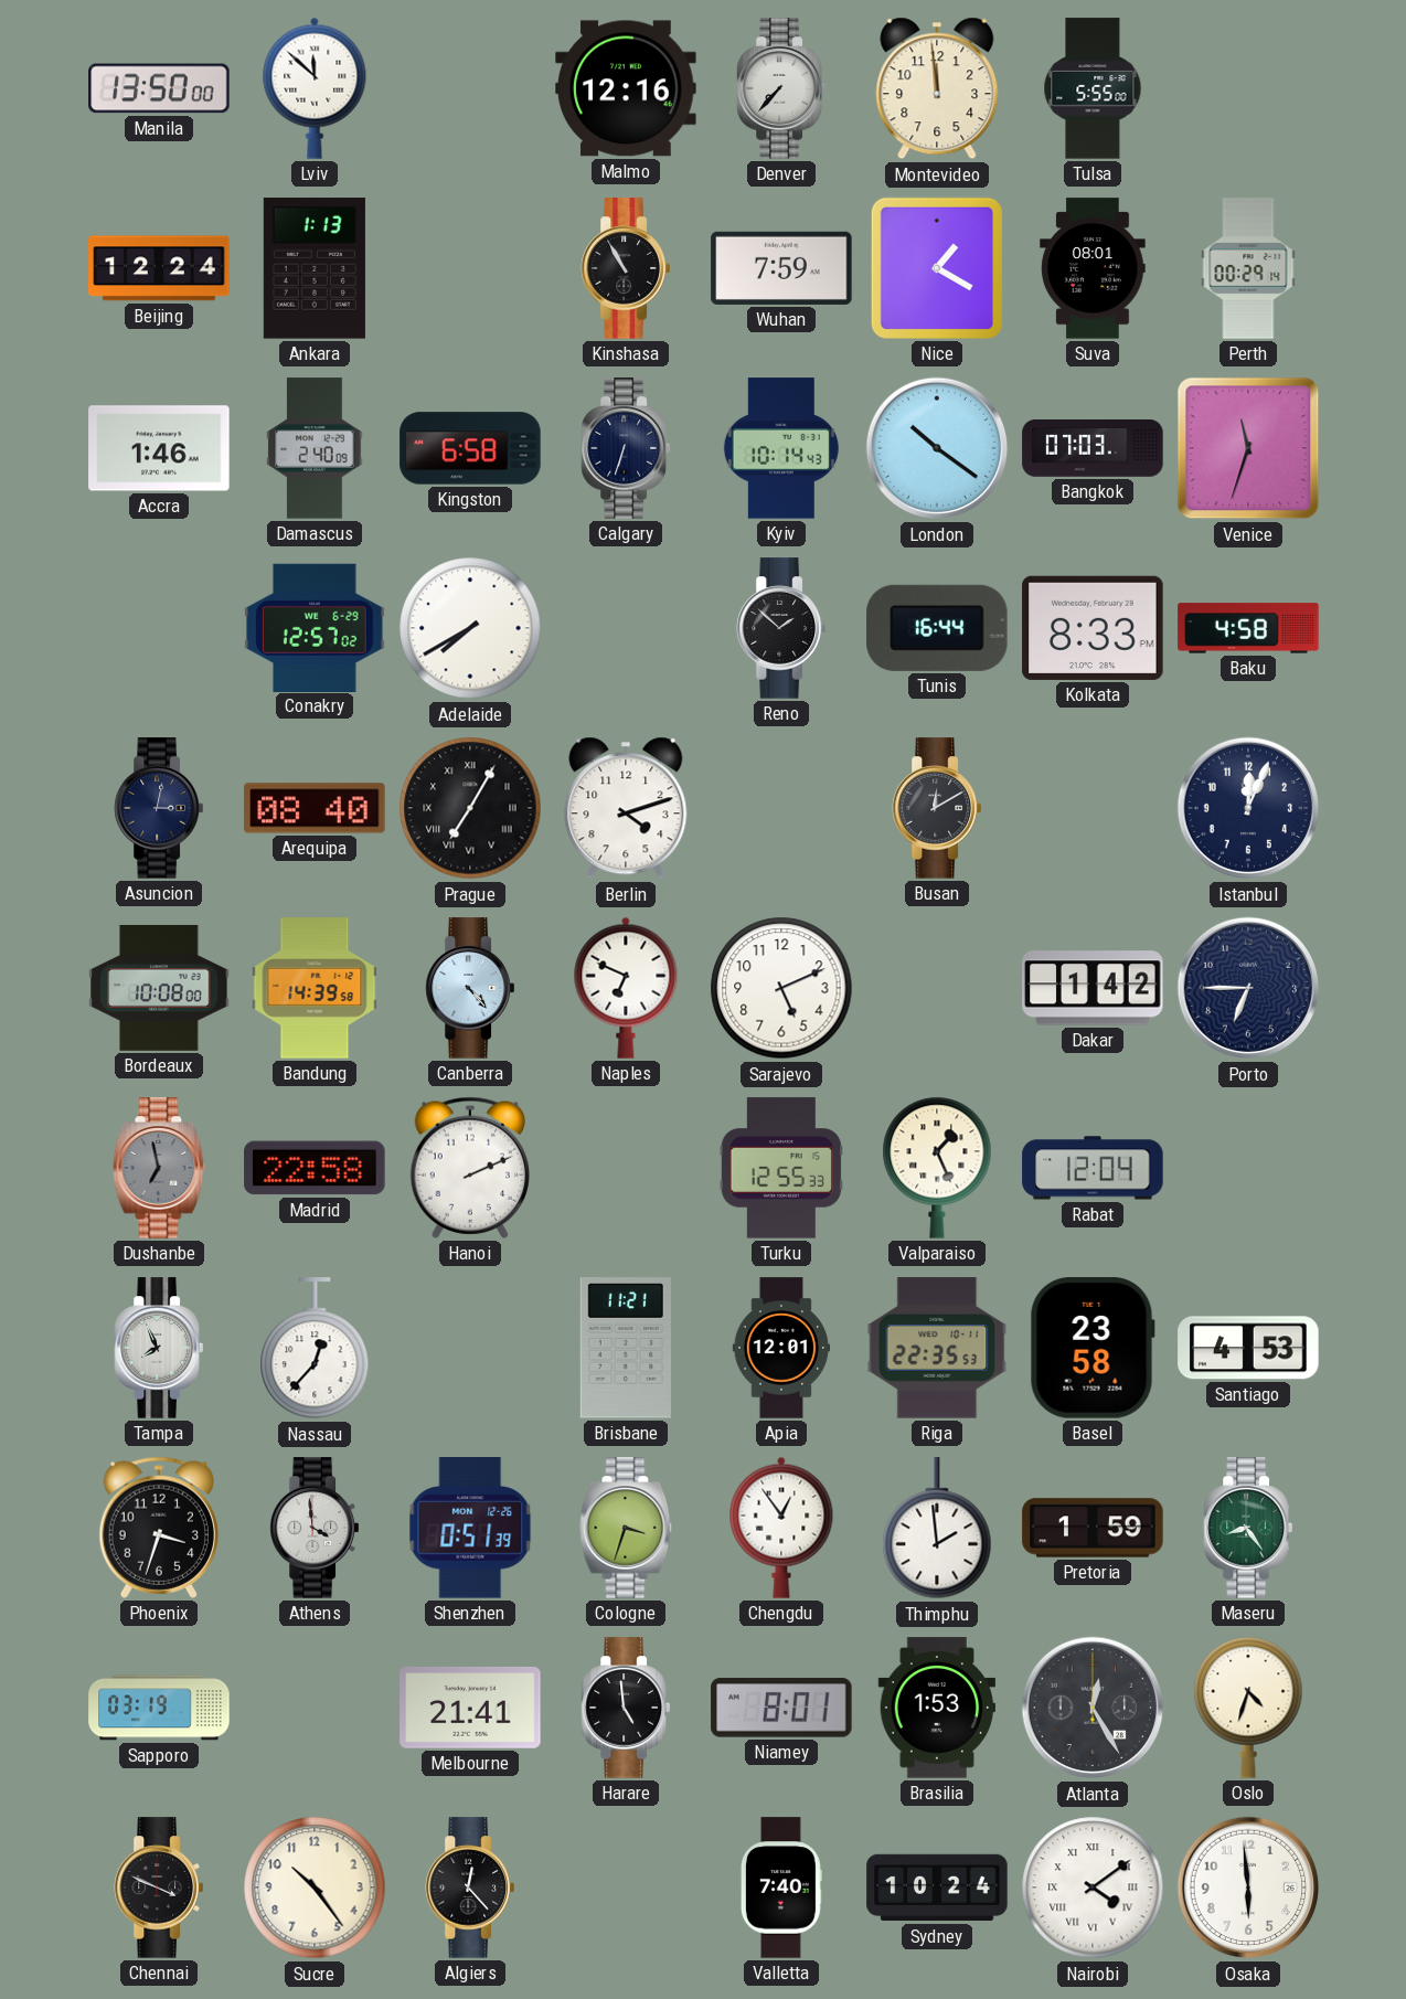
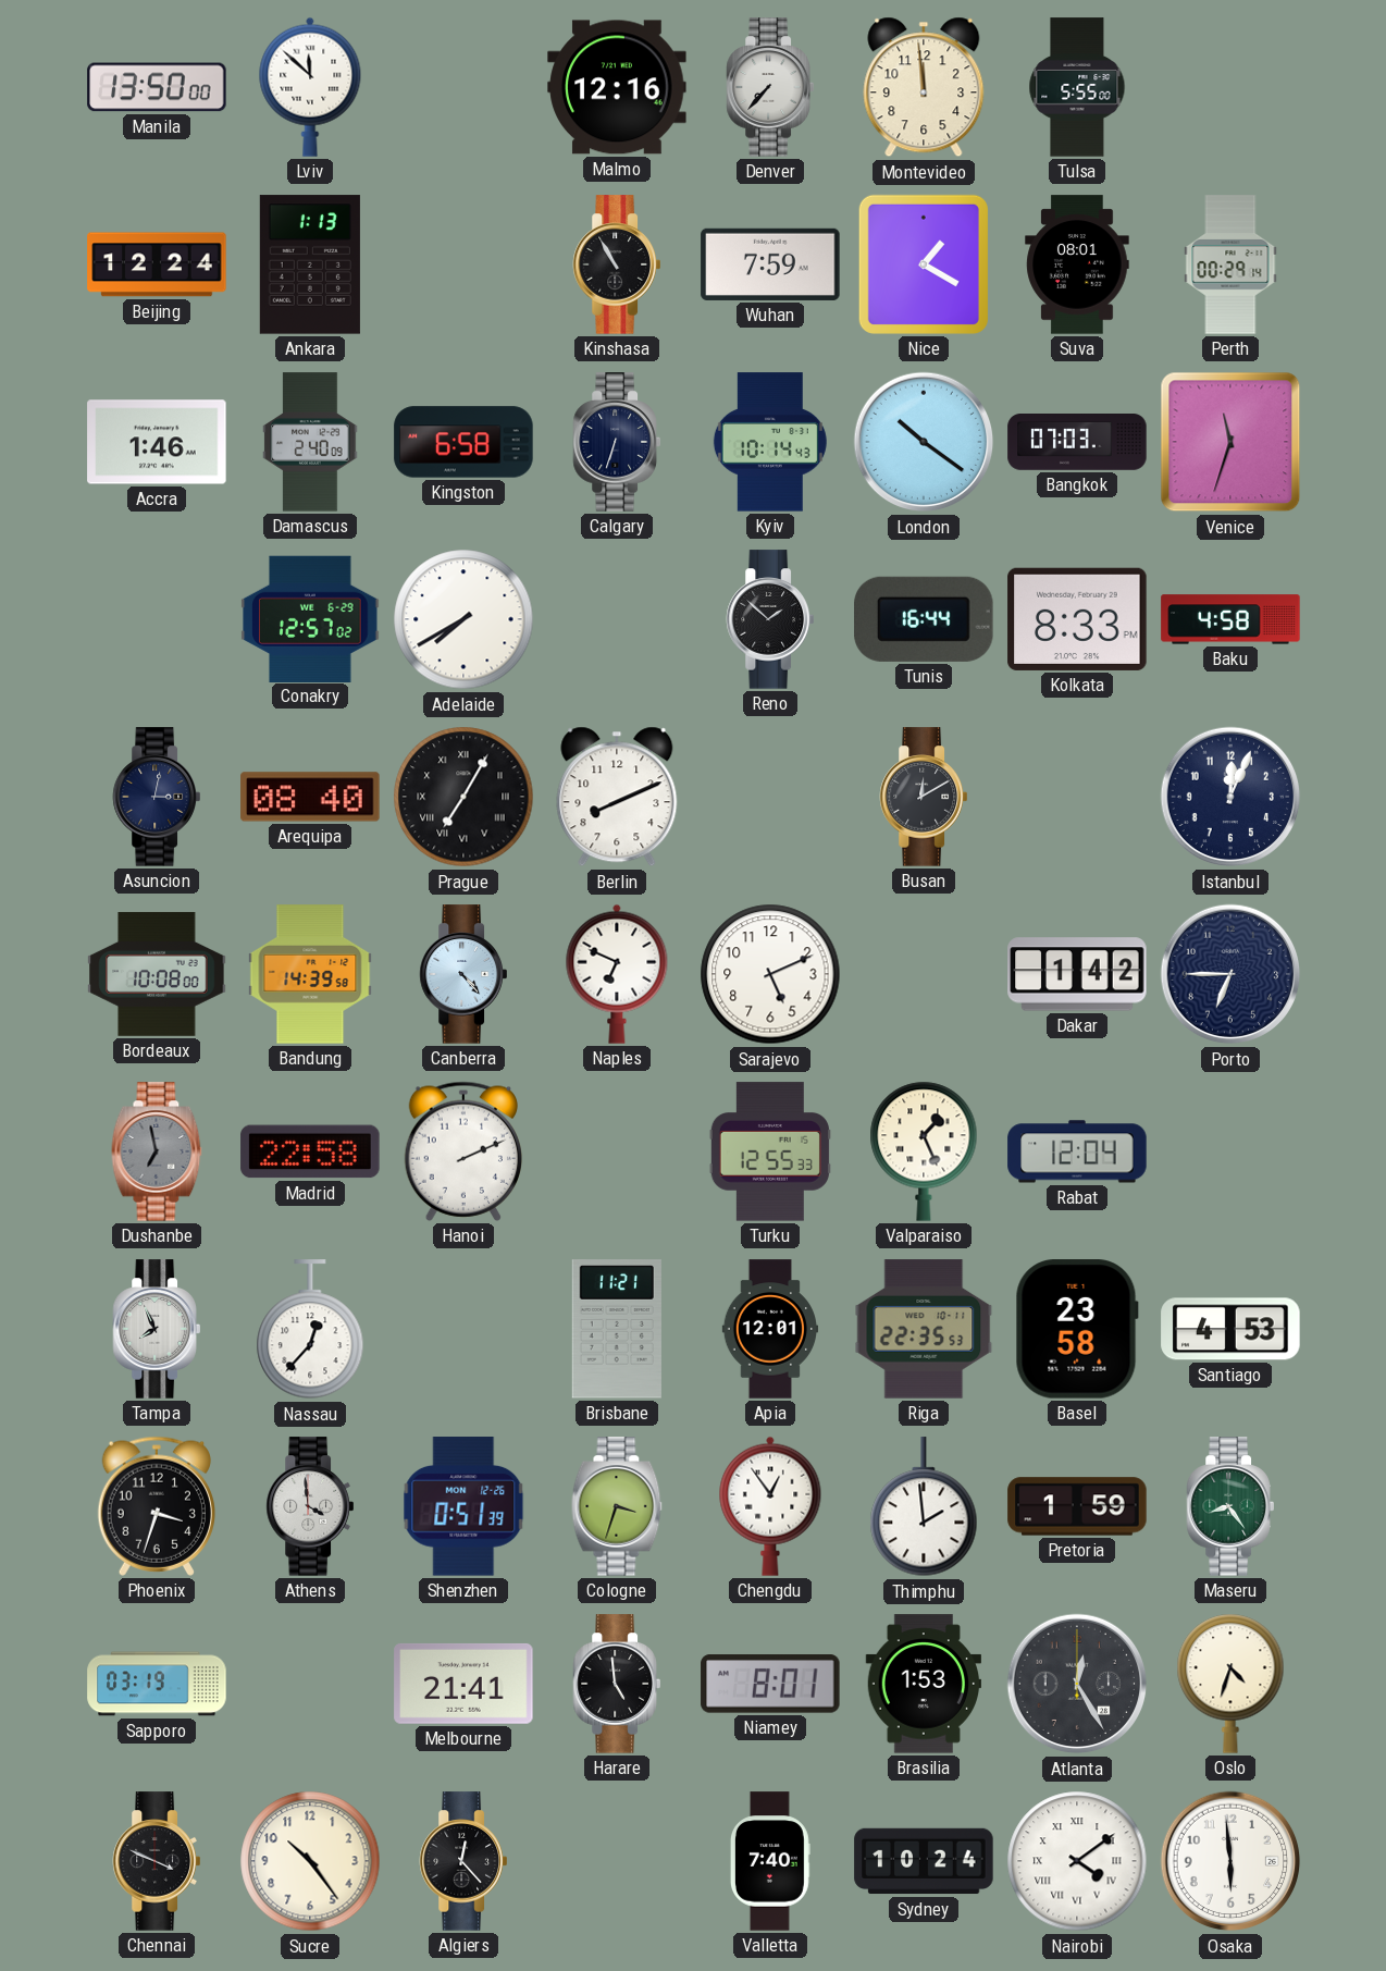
Berlin: 4:12 -> 8:11
